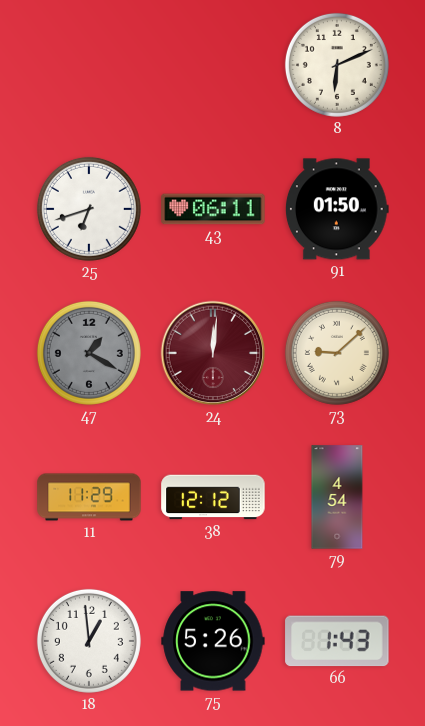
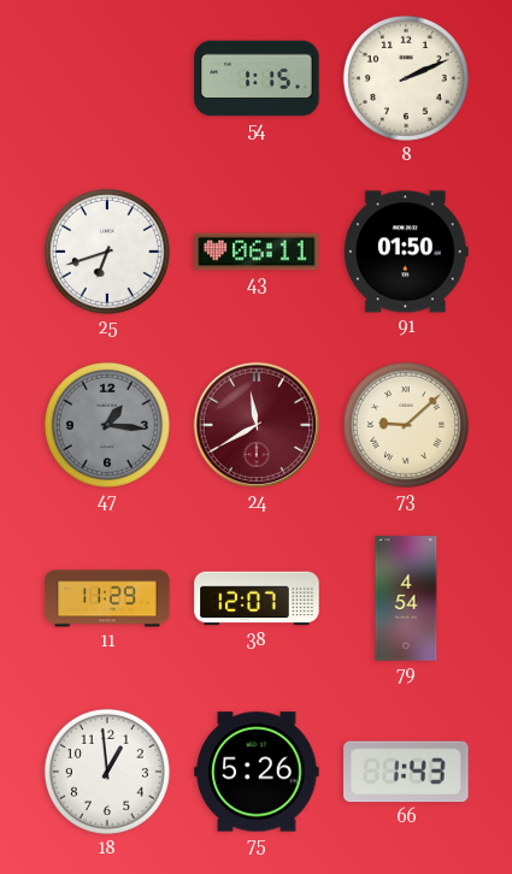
54: none -> 1:15
8: 6:11 -> 2:11
47: 1:20 -> 1:16
24: 12:01 -> 11:40
38: 12:12 -> 12:07
